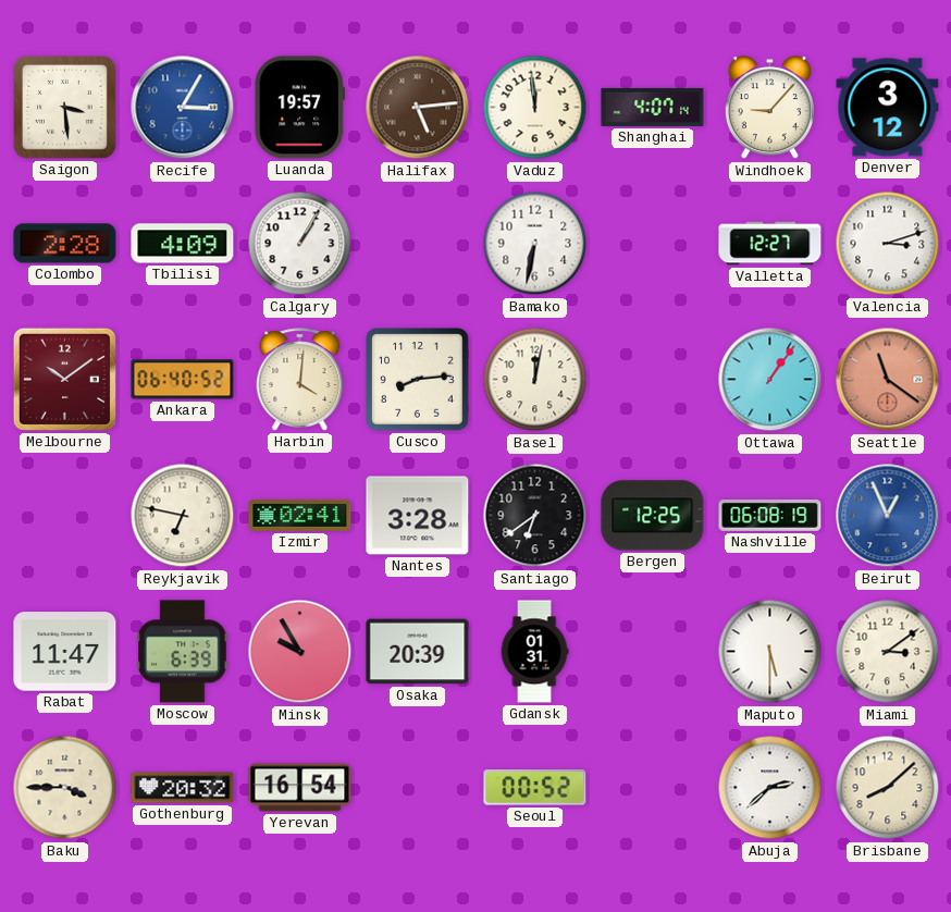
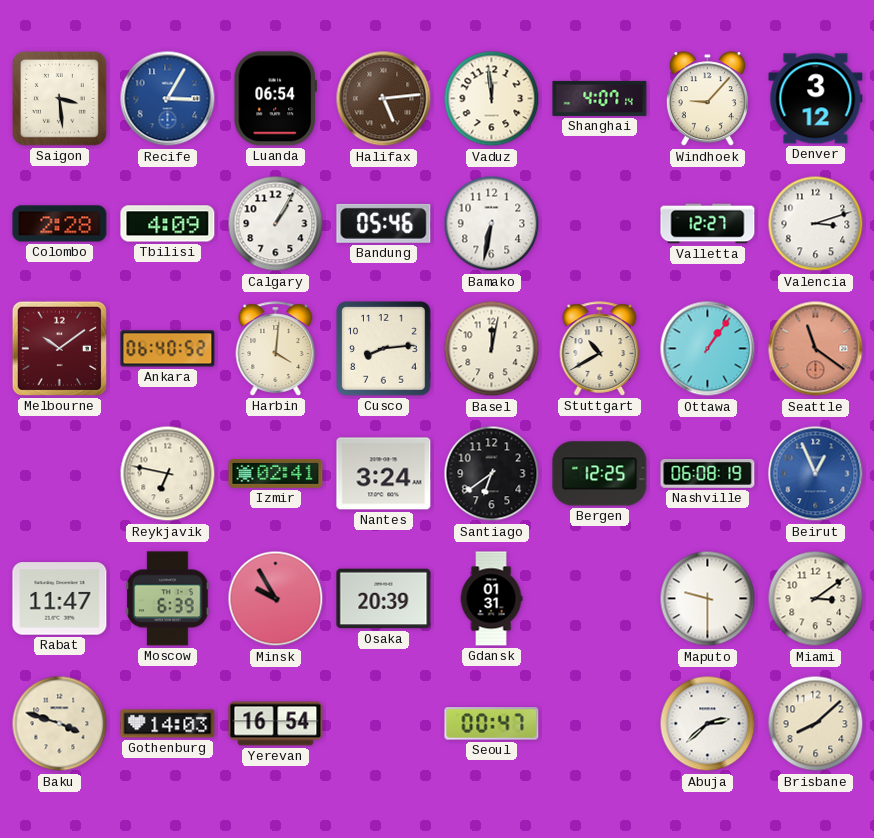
Luanda: 19:57 -> 06:54
Bandung: none -> 05:46
Stuttgart: none -> 10:40
Nantes: 3:28 -> 3:24
Maputo: 5:30 -> 9:30
Baku: 3:45 -> 3:48
Gothenburg: 20:32 -> 14:03
Seoul: 00:52 -> 00:47
